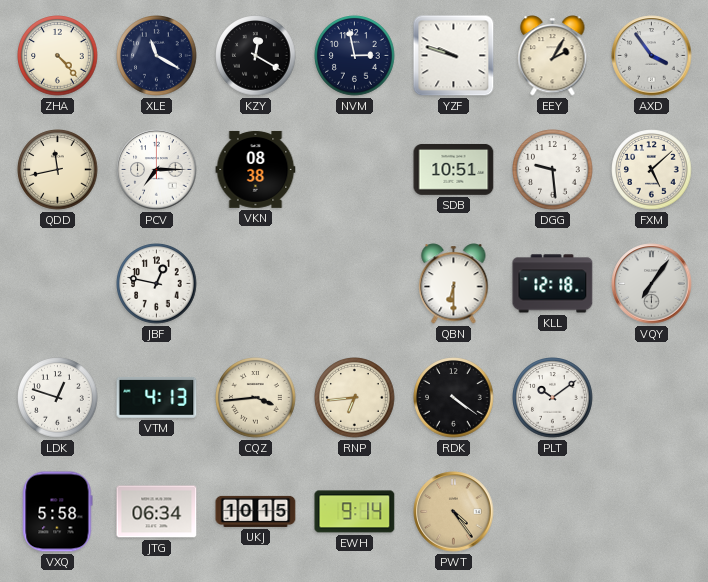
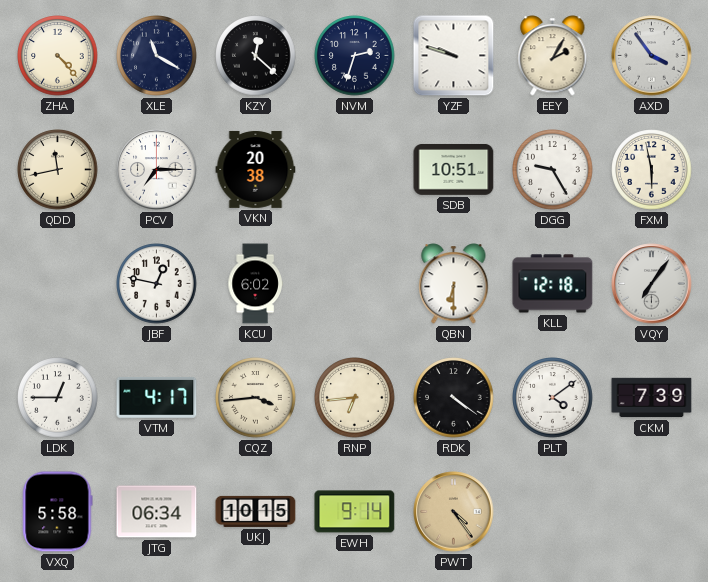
KZY: 12:20 -> 12:22
NVM: 2:58 -> 2:33
VKN: 08:38 -> 20:38
DGG: 9:29 -> 9:25
FXM: 5:08 -> 5:58
KCU: none -> 6:02
LDK: 12:48 -> 12:45
VTM: 4:13 -> 4:17
PLT: 10:09 -> 4:09
CKM: none -> 7:39
